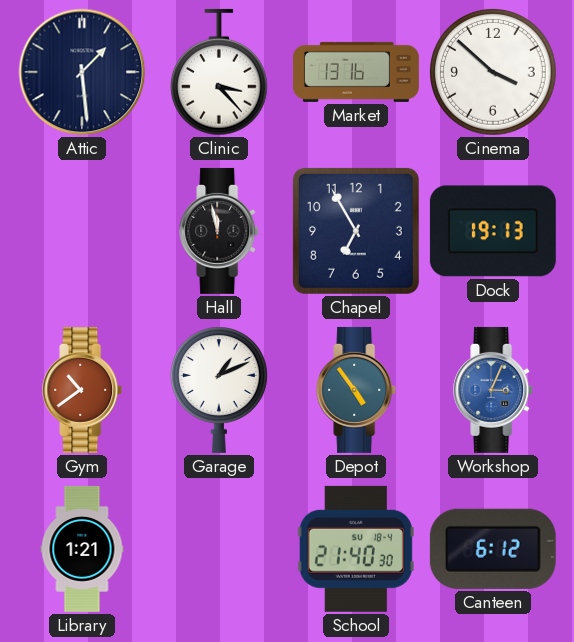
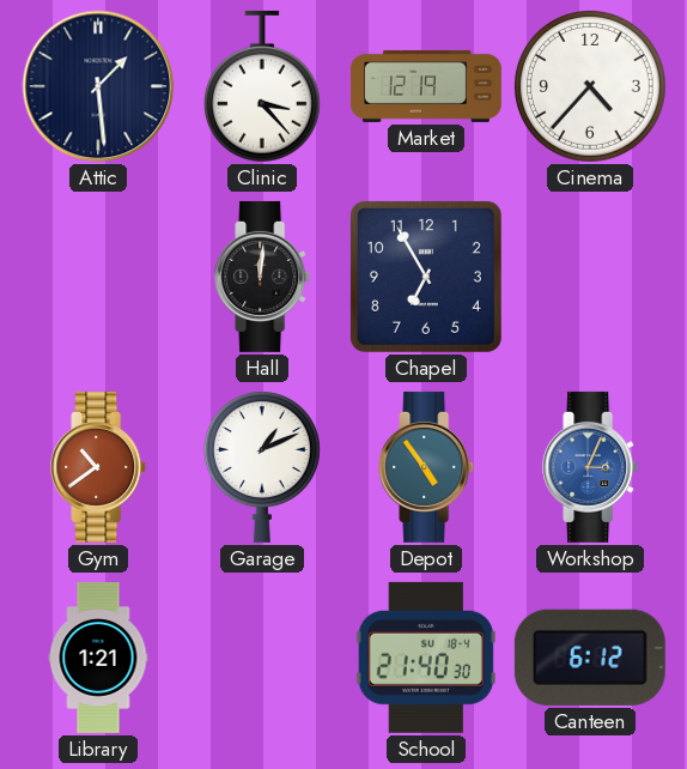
Market: 13:16 -> 12:19
Cinema: 3:52 -> 4:37
Hall: 11:58 -> 12:01
Dock: 19:13 -> none
